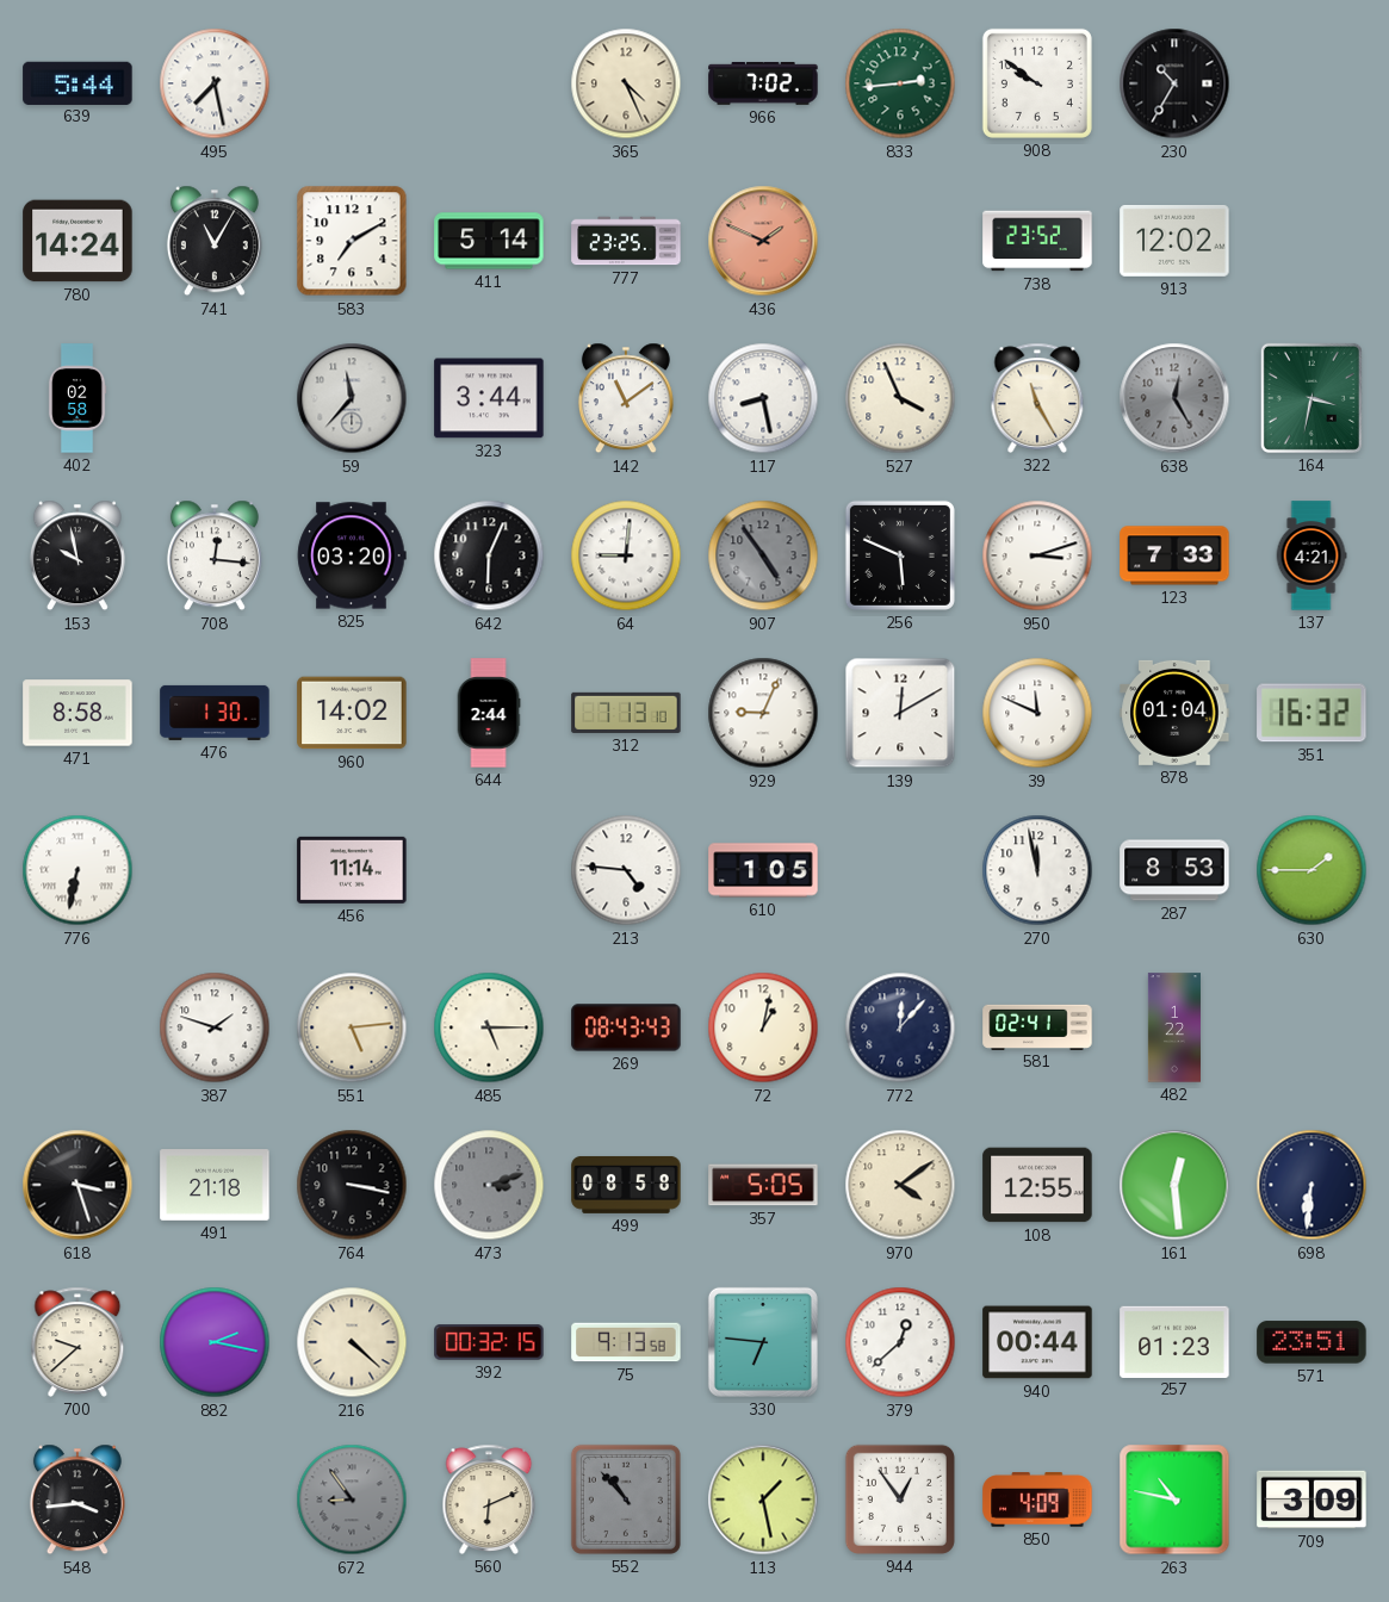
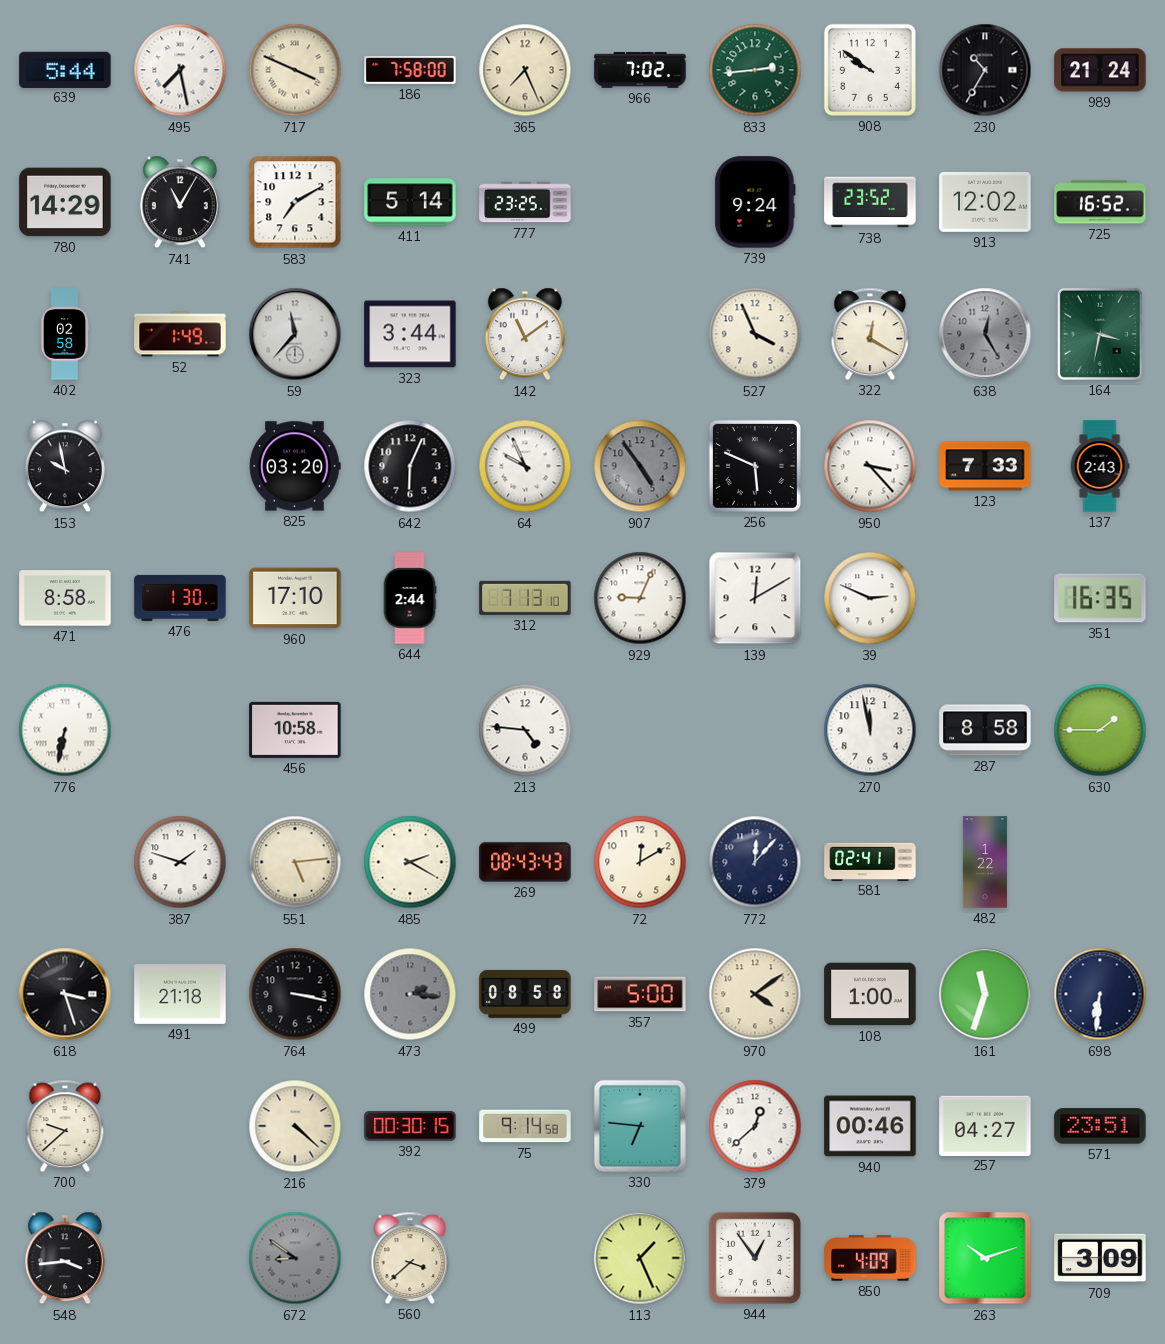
717: none -> 3:49
186: none -> 7:58
365: 4:26 -> 7:26
989: none -> 21:24
780: 14:24 -> 14:29
436: 1:49 -> none
739: none -> 9:24
725: none -> 16:52
52: none -> 1:49
117: 8:28 -> none
322: 11:25 -> 12:20
708: 12:16 -> none
64: 9:01 -> 9:56
950: 3:12 -> 3:23
137: 4:21 -> 2:43
960: 14:02 -> 17:10
39: 11:49 -> 2:49
878: 01:04 -> none
351: 16:32 -> 16:35
456: 11:14 -> 10:58
610: 1:05 -> none
287: 8:53 -> 8:58
485: 5:15 -> 2:20
72: 1:02 -> 12:10
473: 3:12 -> 2:16
357: 5:05 -> 5:00
108: 12:55 -> 1:00
161: 12:29 -> 11:33
882: 2:17 -> none
392: 00:32 -> 00:30
75: 9:13 -> 9:14
940: 00:44 -> 00:46
257: 01:23 -> 04:27
672: 8:54 -> 8:51
560: 6:11 -> 3:38
552: 10:53 -> none
113: 1:28 -> 1:26
263: 10:47 -> 10:12
